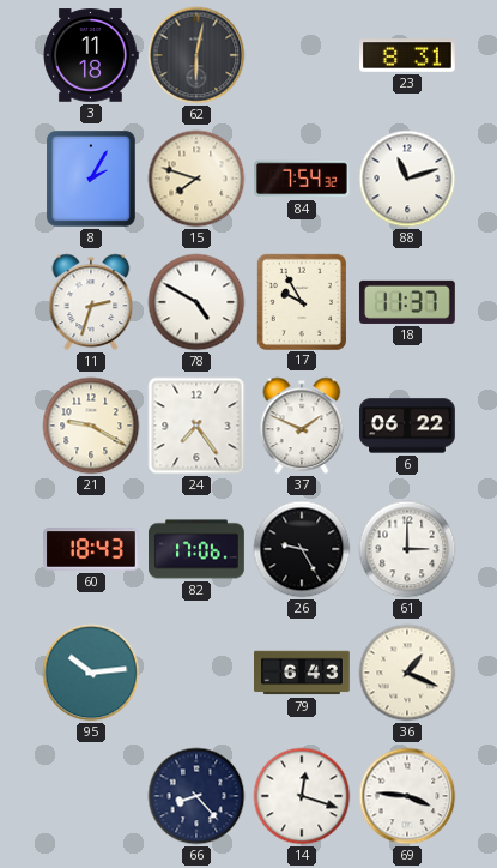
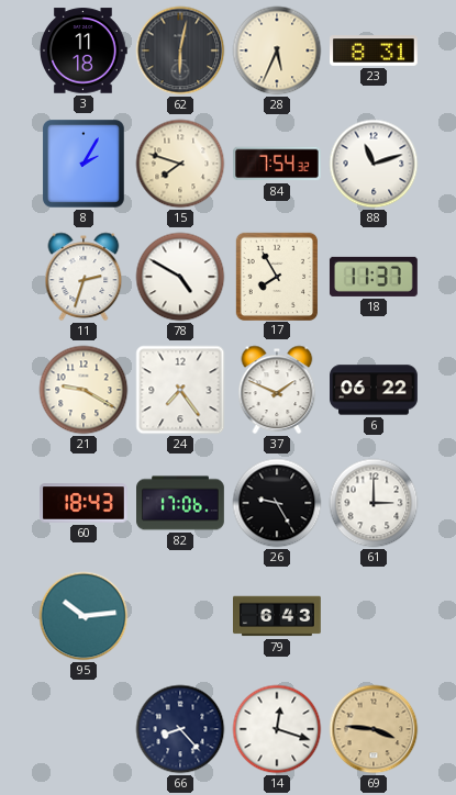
28: none -> 5:34
17: 9:55 -> 7:55
36: 1:19 -> none
69 dial: white -> champagne
